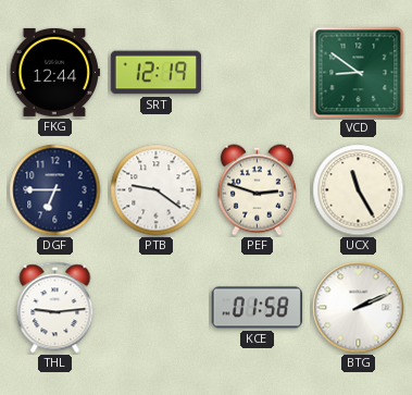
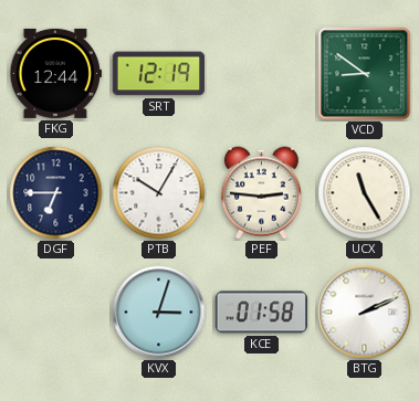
PTB: 9:21 -> 10:05
PEF: 2:48 -> 2:46
THL: 9:14 -> none
KVX: none -> 3:03
